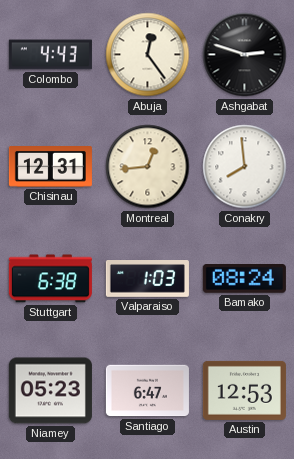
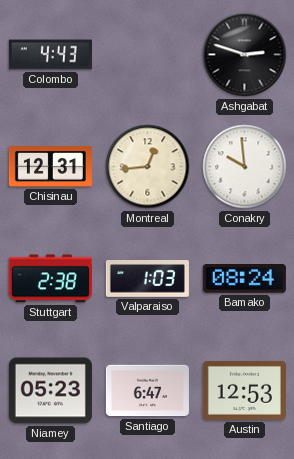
Abuja: 12:24 -> none
Conakry: 7:59 -> 9:59
Stuttgart: 6:38 -> 2:38
